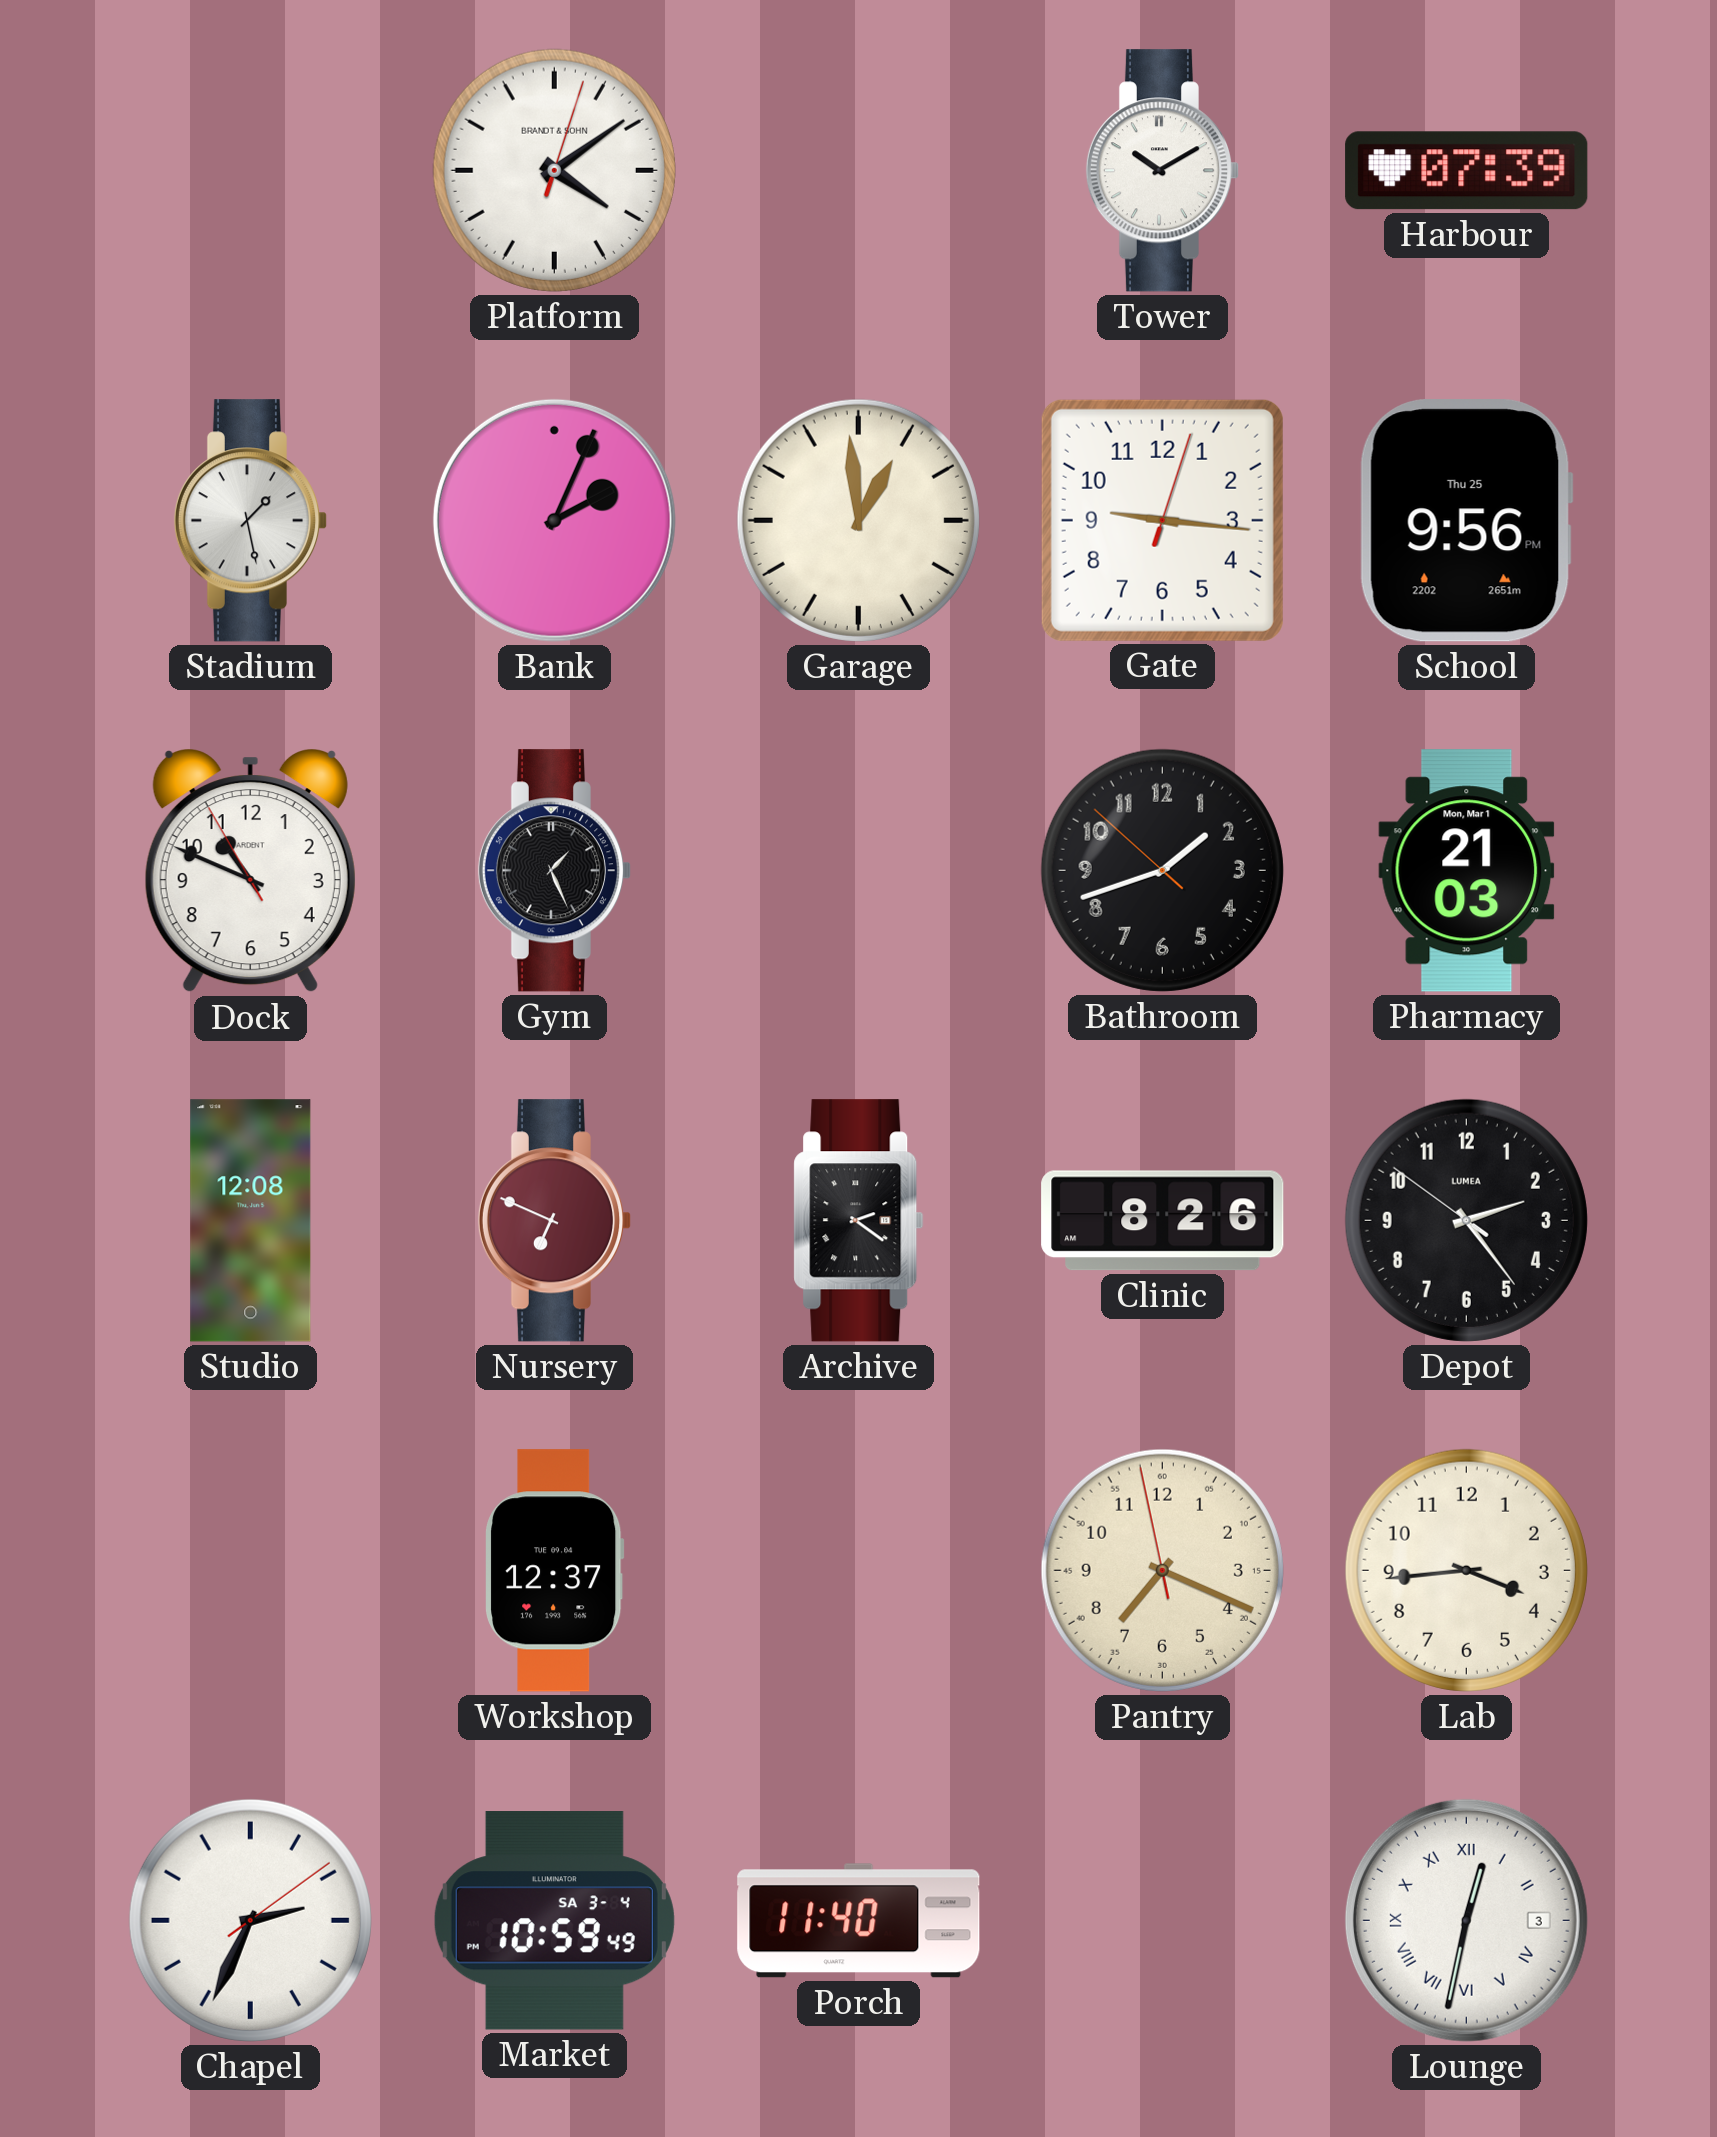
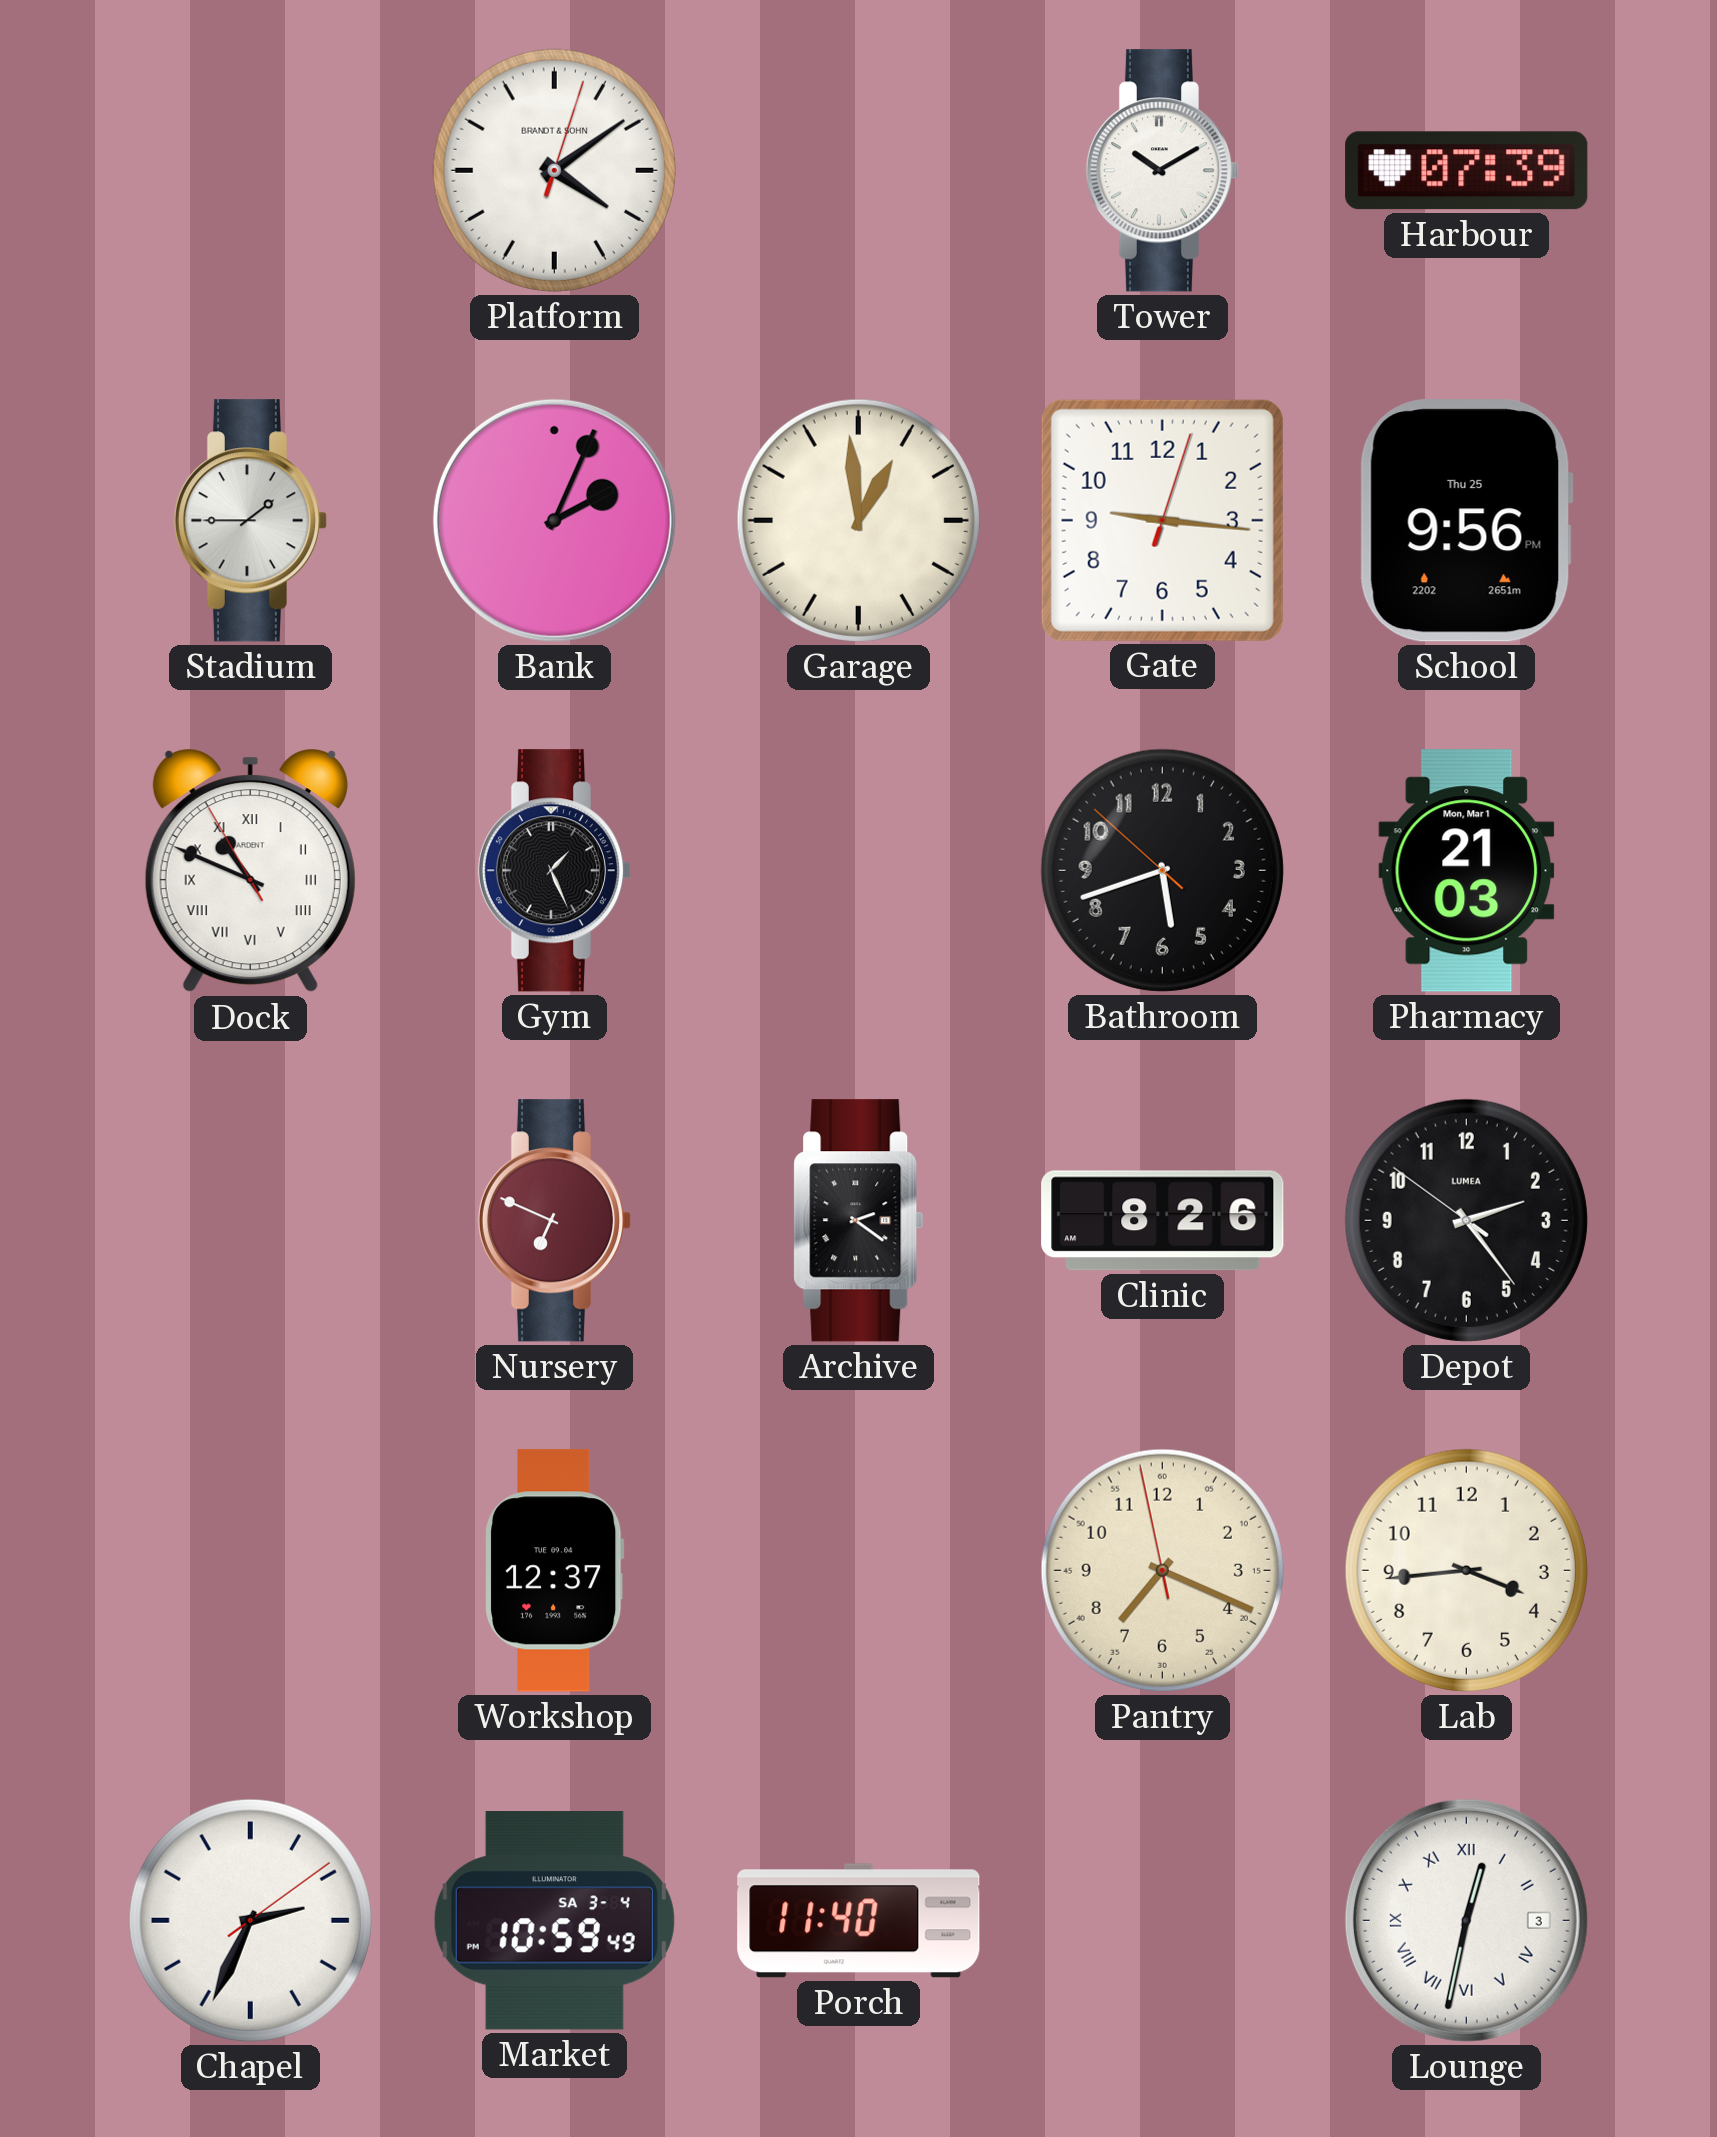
Stadium: 1:28 -> 1:45
Dock numerals: Arabic -> Roman
Bathroom: 1:41 -> 5:41
Studio: 12:08 -> none
